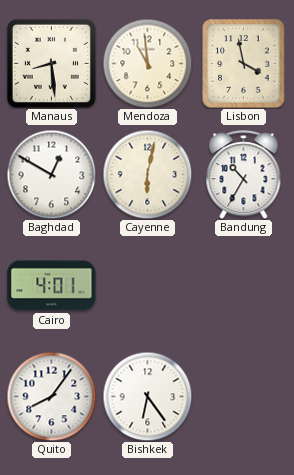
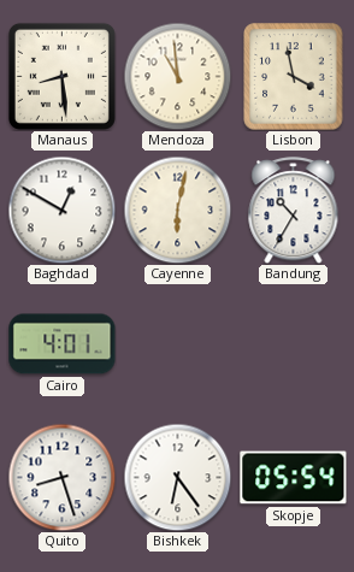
Quito: 8:06 -> 8:27
Skopje: none -> 05:54
